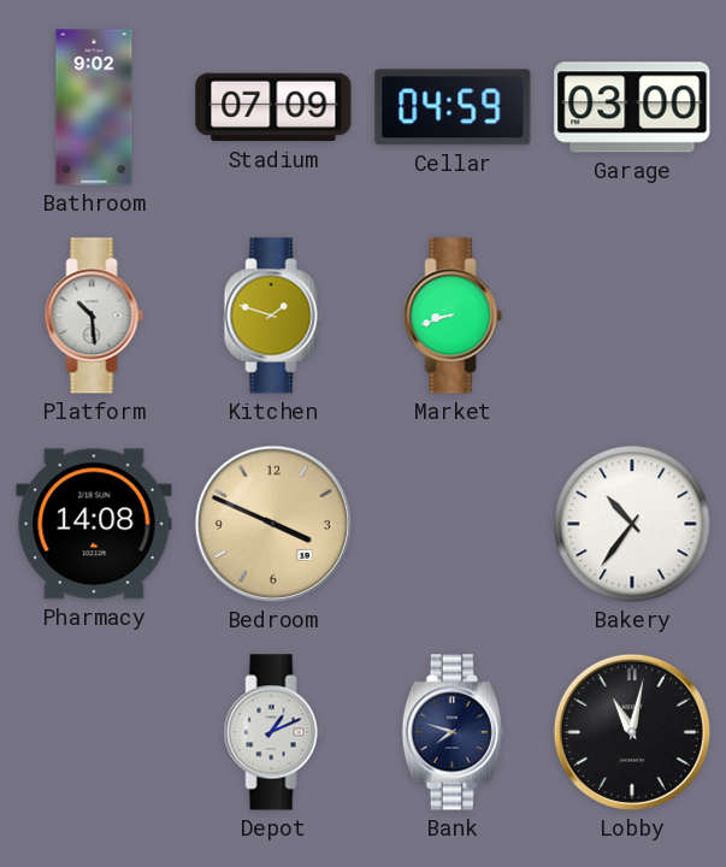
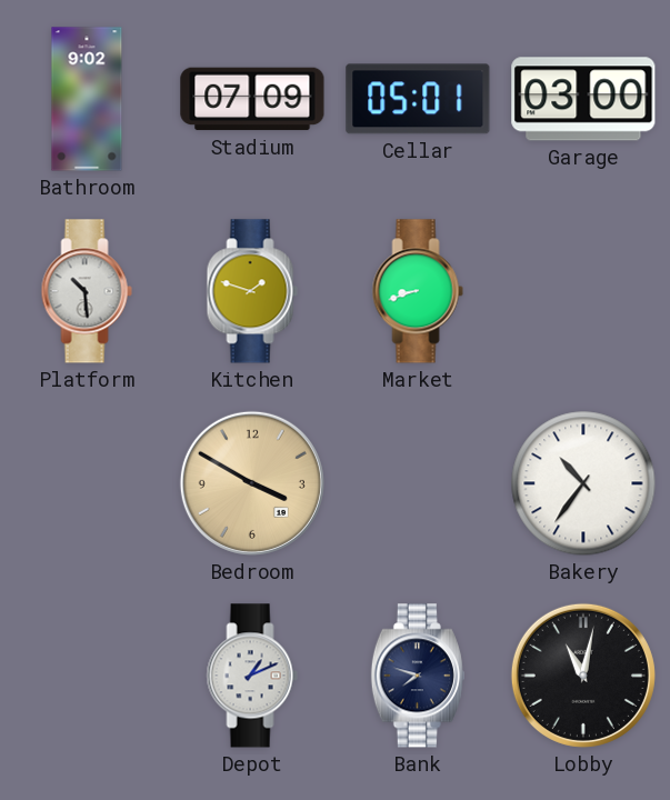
Cellar: 04:59 -> 05:01
Pharmacy: 14:08 -> none
Bedroom: 3:49 -> 3:50
